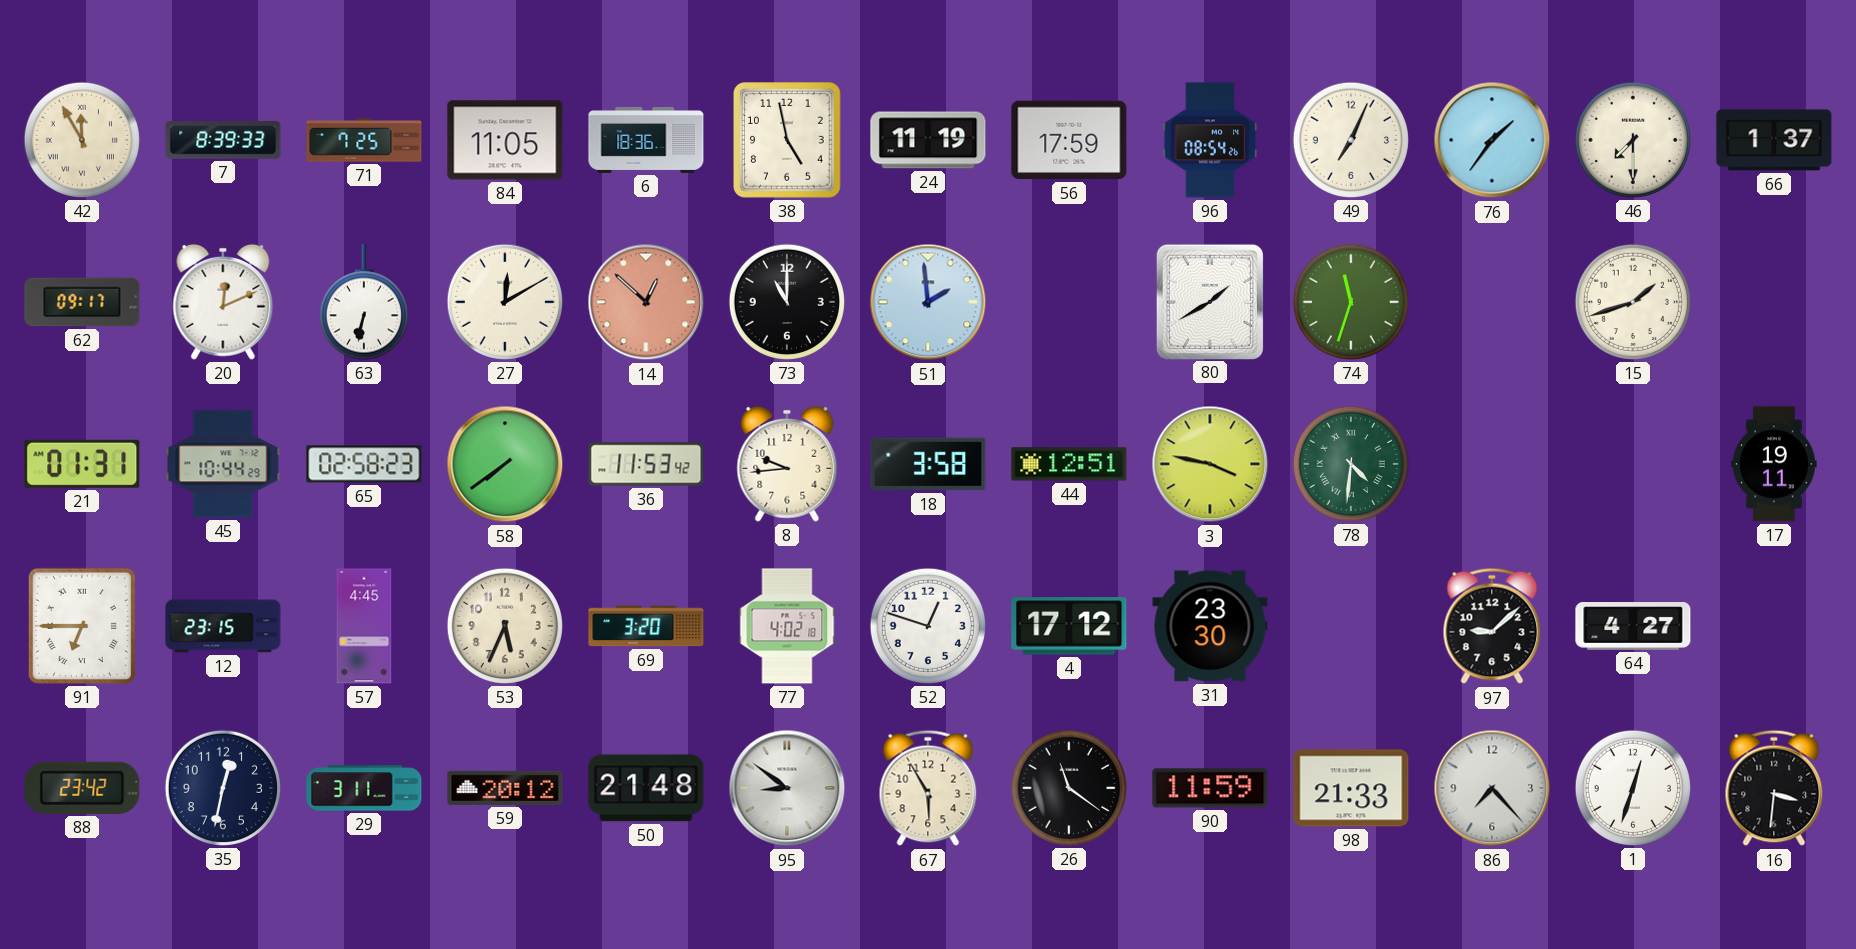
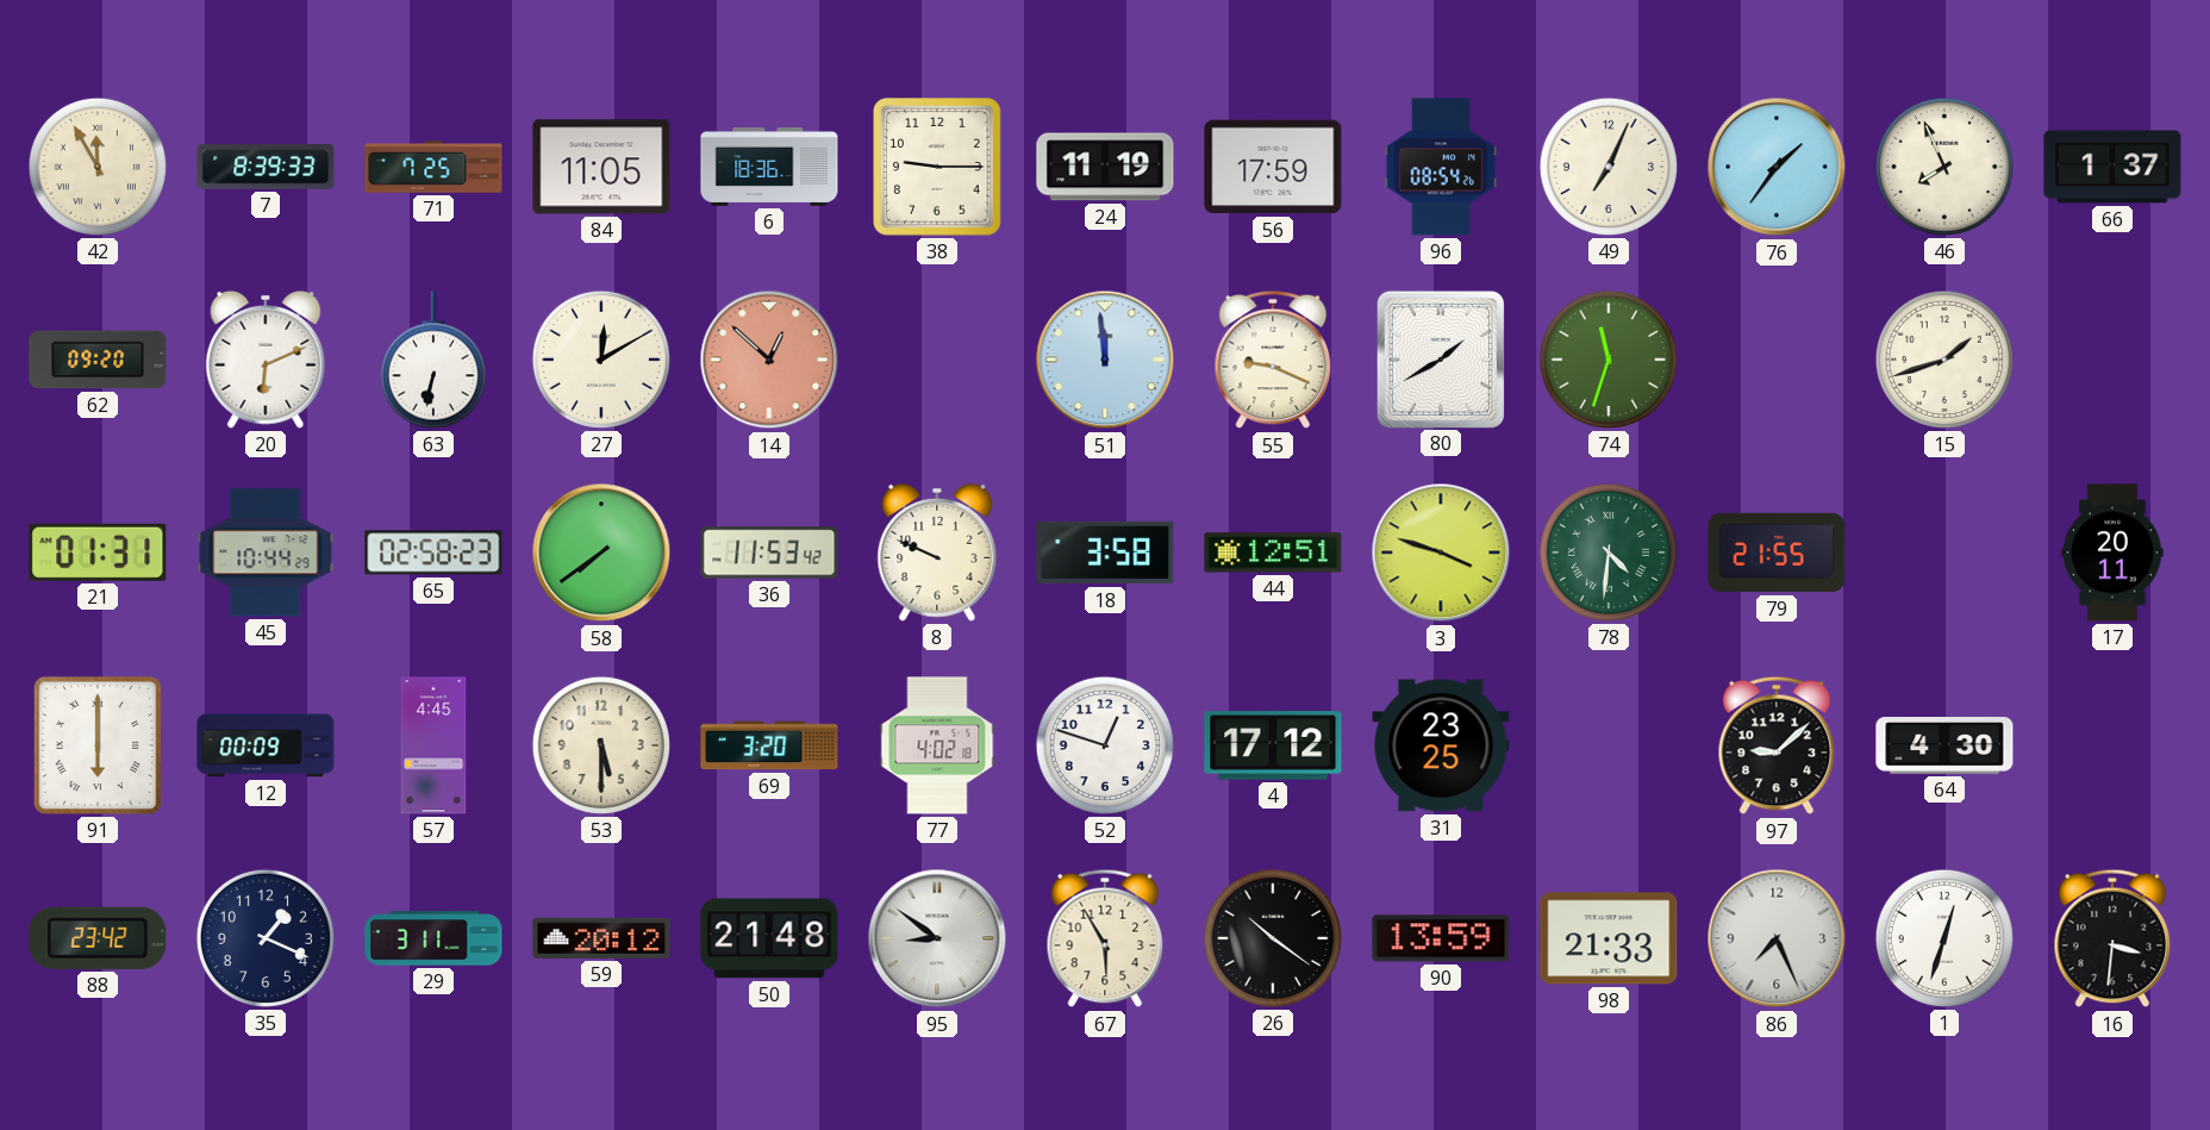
38: 4:58 -> 9:15
46: 7:30 -> 7:56
62: 09:17 -> 09:20
20: 12:11 -> 6:11
73: 11:00 -> none
51: 1:59 -> 11:59
55: none -> 9:19
8: 9:44 -> 9:49
3: 3:47 -> 3:48
79: none -> 21:55
17: 19:11 -> 20:11
91: 6:45 -> 6:00
12: 23:15 -> 00:09
53: 5:34 -> 5:30
31: 23:30 -> 23:25
64: 4:27 -> 4:30
35: 12:32 -> 1:19
26: 11:21 -> 10:21
90: 11:59 -> 13:59
86: 7:23 -> 7:26
